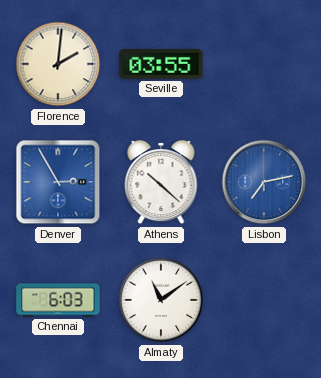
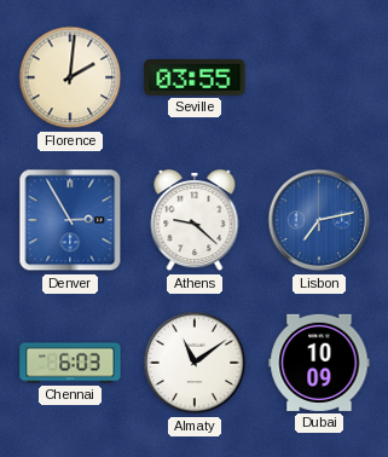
Athens: 10:22 -> 9:22
Dubai: none -> 10:09
